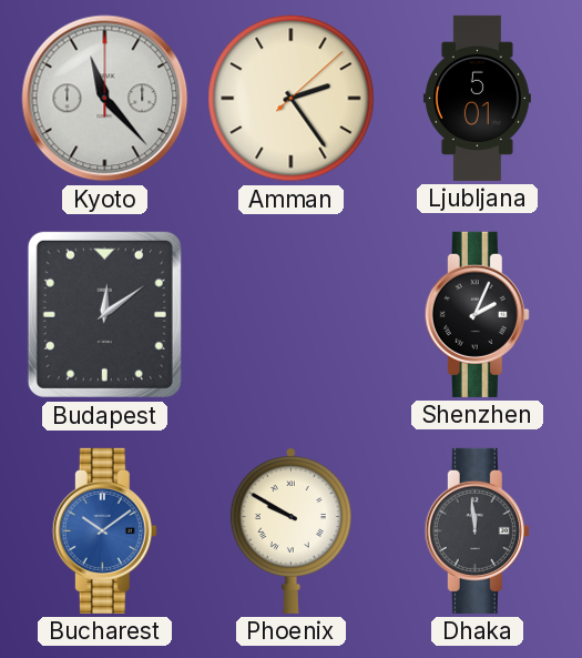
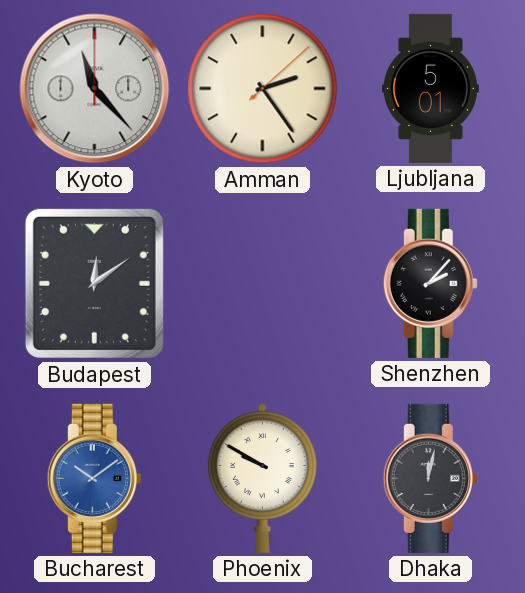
Shenzhen: 2:04 -> 2:07
Dhaka: 11:59 -> 12:02
